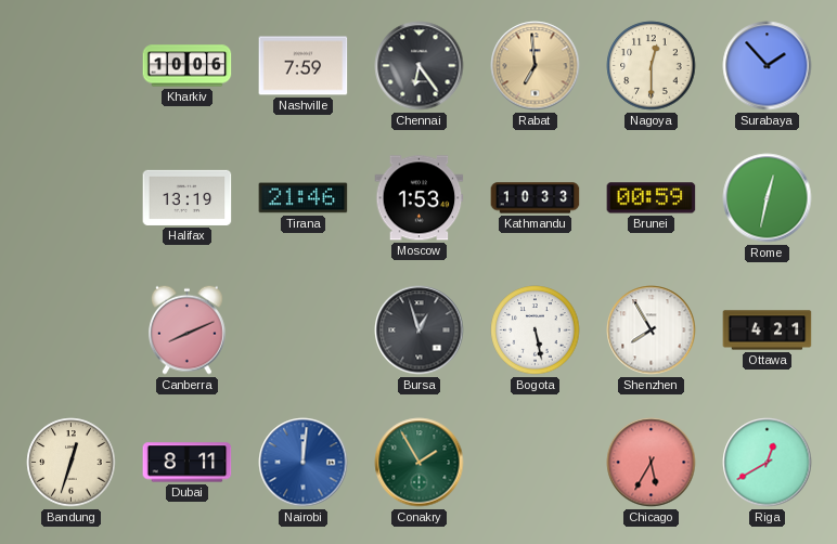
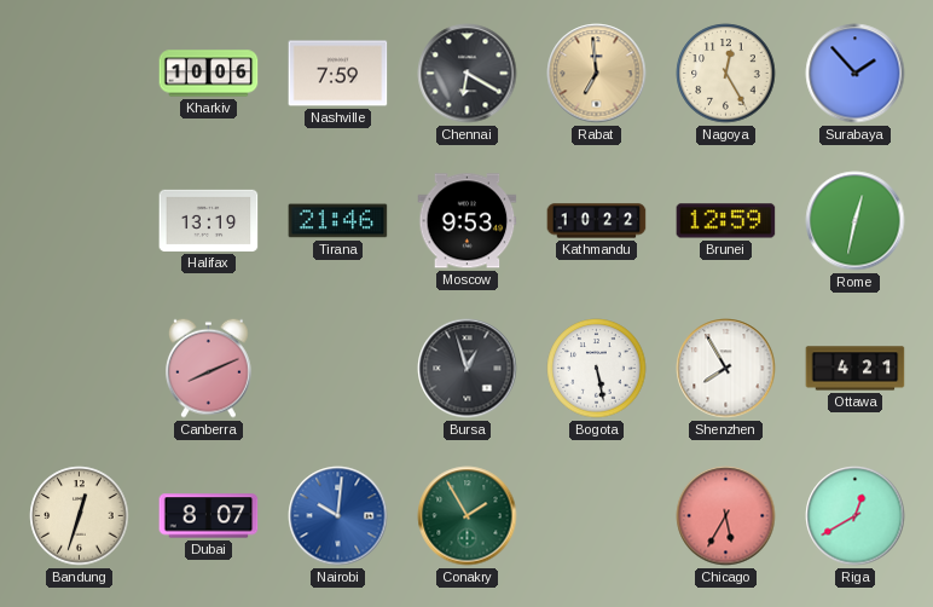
Chennai: 6:24 -> 6:20
Nagoya: 12:30 -> 12:25
Moscow: 1:53 -> 9:53
Kathmandu: 10:33 -> 10:22
Brunei: 00:59 -> 12:59
Dubai: 8:11 -> 8:07
Nairobi: 12:01 -> 10:01
